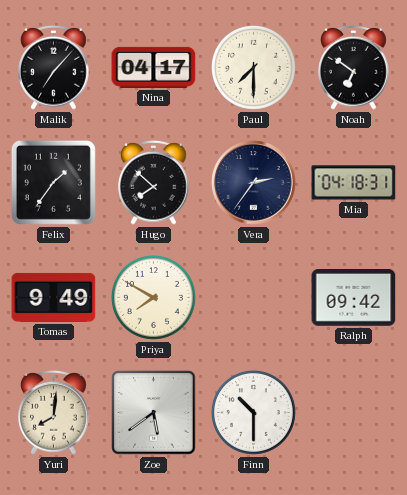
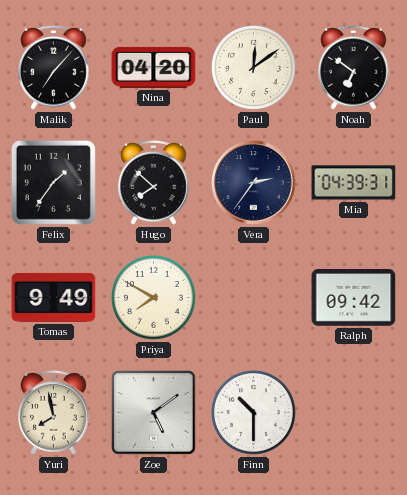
Nina: 04:17 -> 04:20
Paul: 7:30 -> 12:09
Mia: 04:18 -> 04:39
Yuri: 8:01 -> 7:58
Zoe: 5:39 -> 5:09
